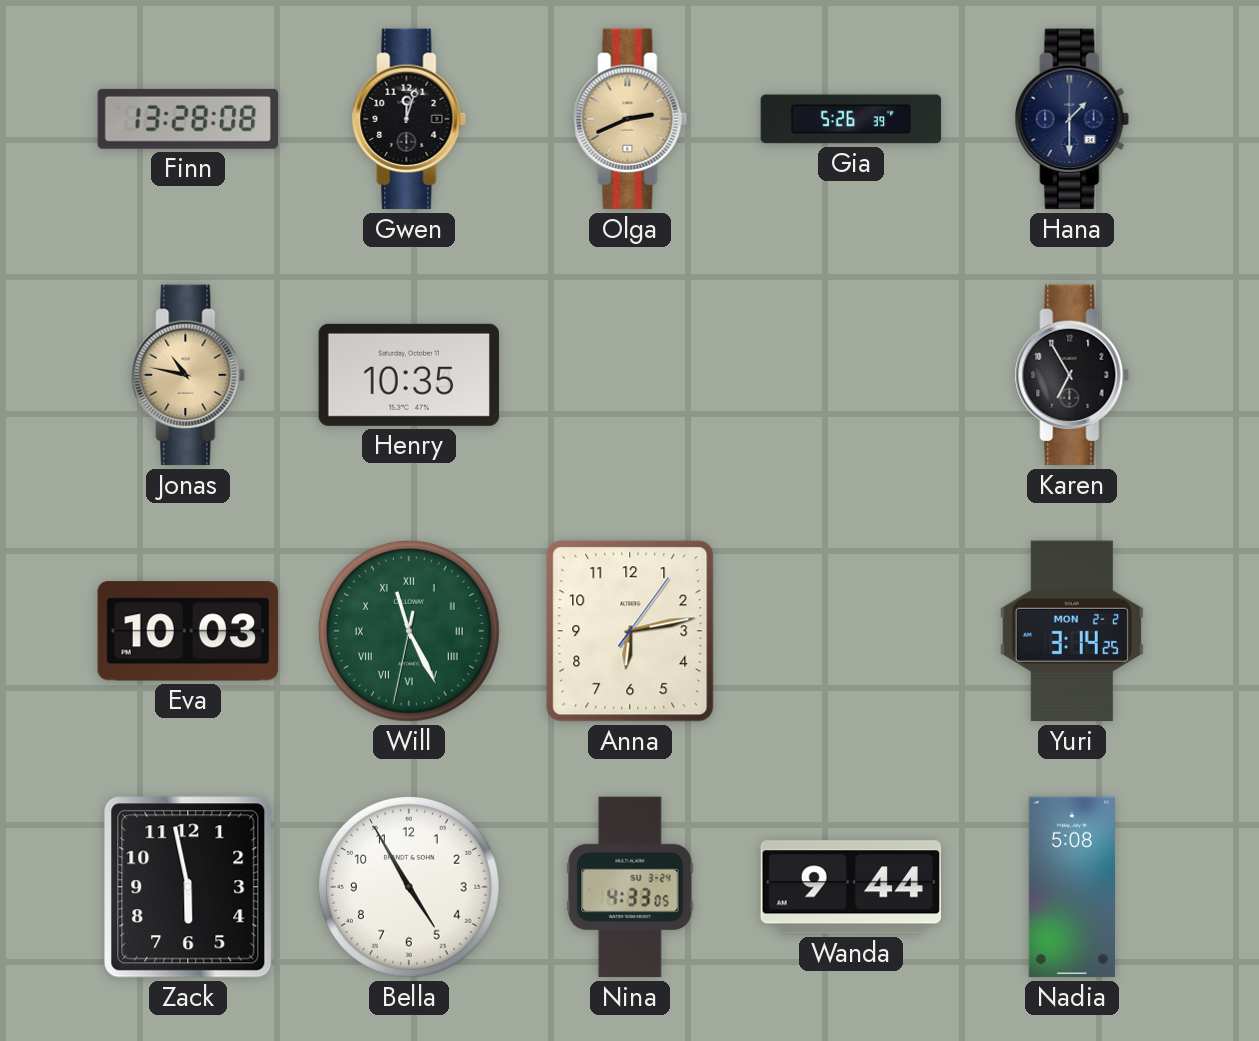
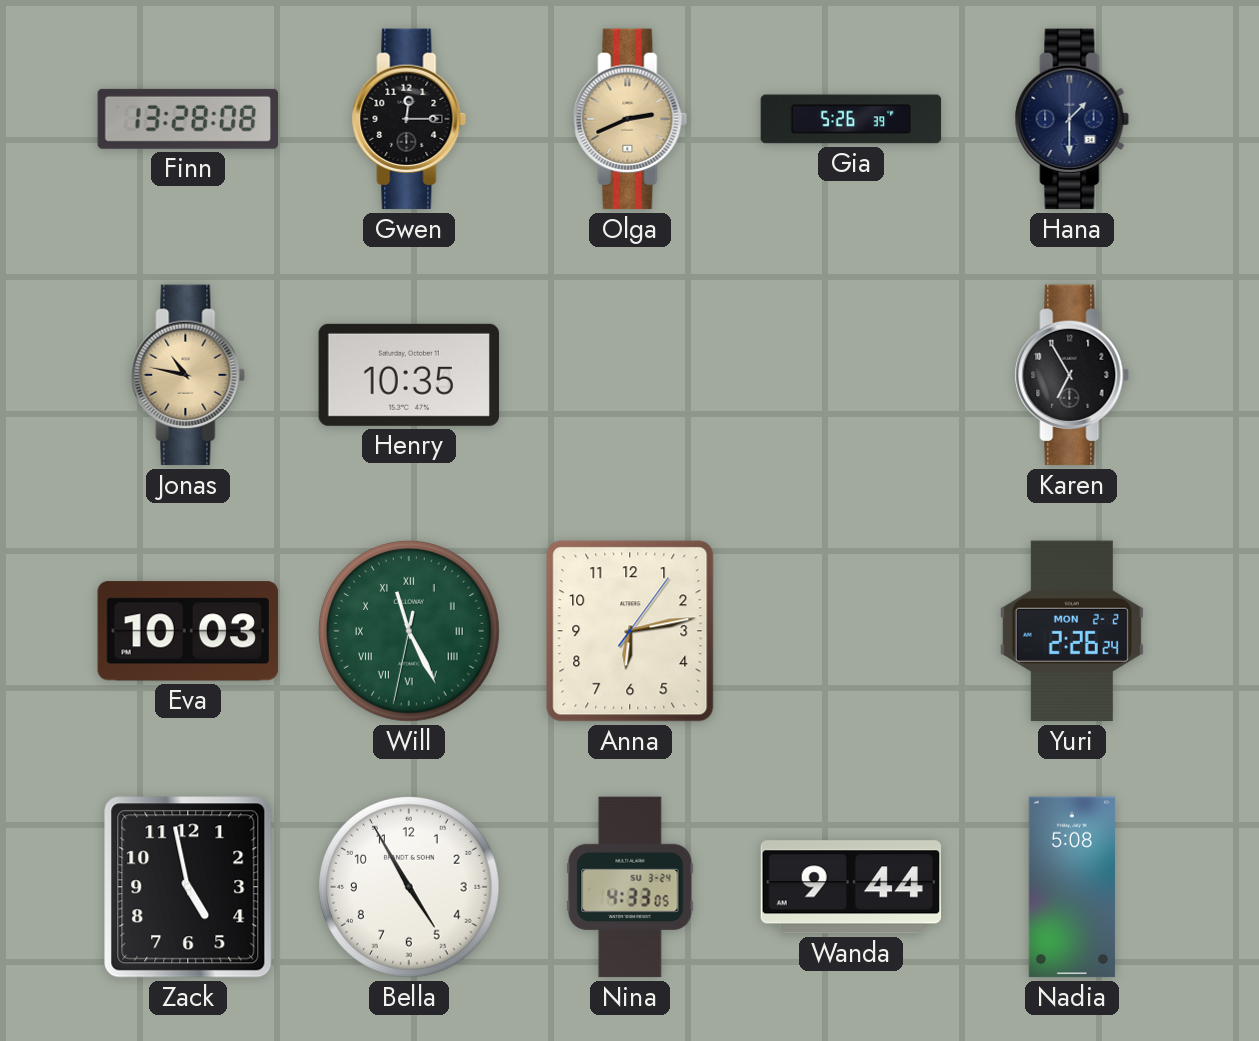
Gwen: 12:03 -> 12:15
Yuri: 3:14 -> 2:26
Zack: 5:58 -> 4:58
